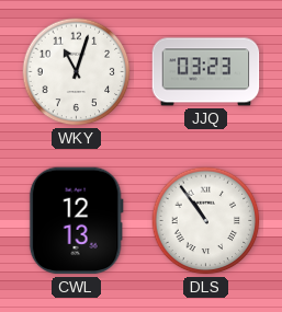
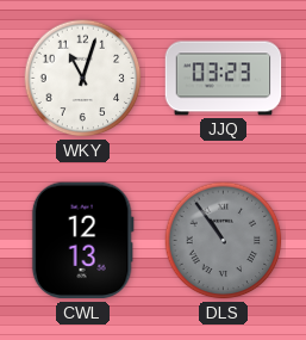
DLS dial: white -> grey
